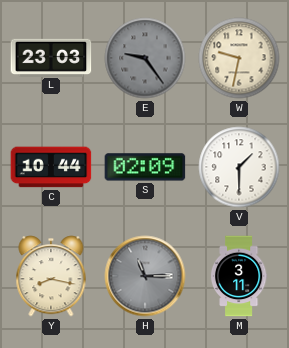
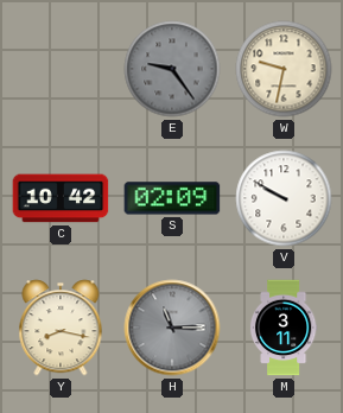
L: 23:03 -> none
C: 10:44 -> 10:42
V: 1:30 -> 9:50
